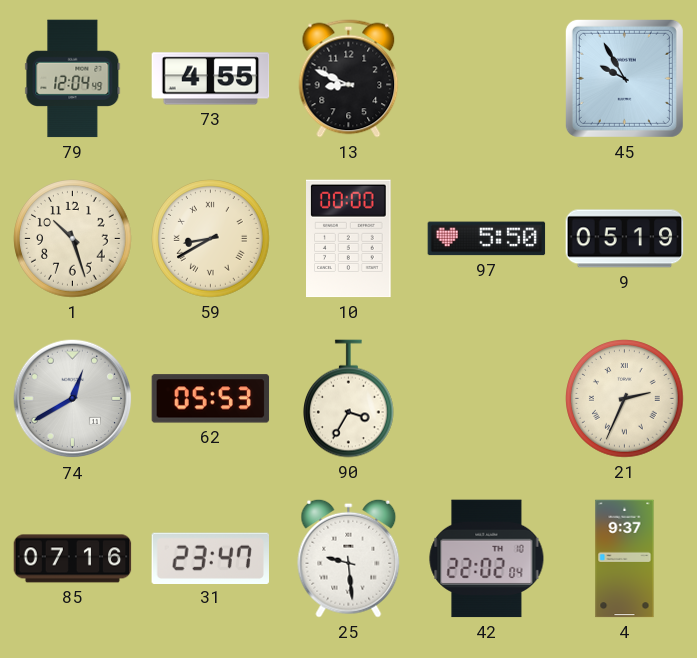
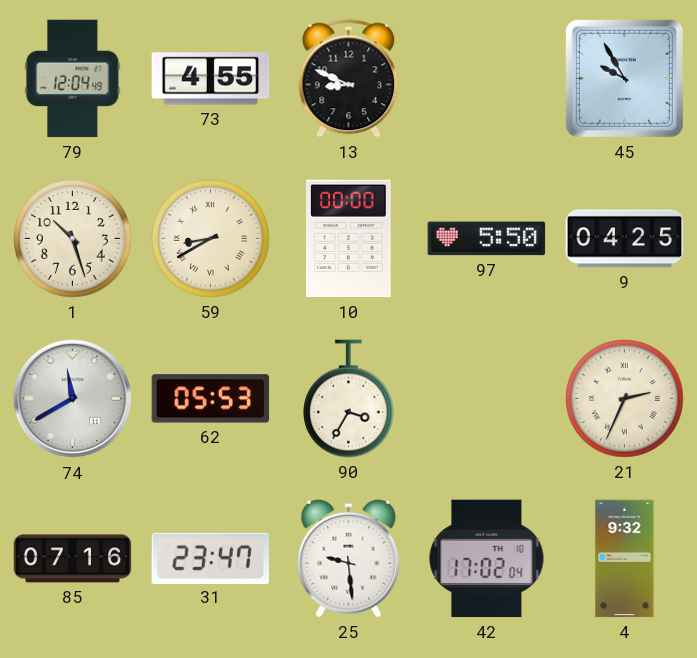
9: 05:19 -> 04:25
74: 12:40 -> 11:40
42: 22:02 -> 17:02
4: 9:37 -> 9:32
